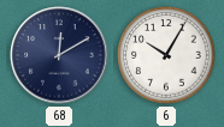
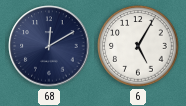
6: 10:05 -> 5:05
